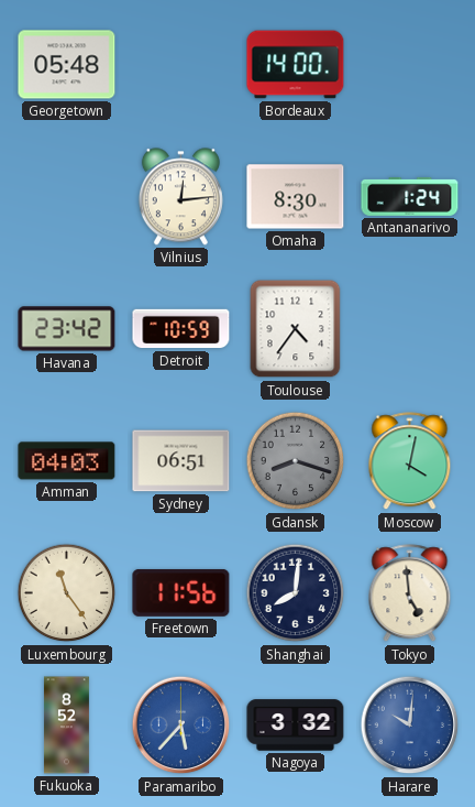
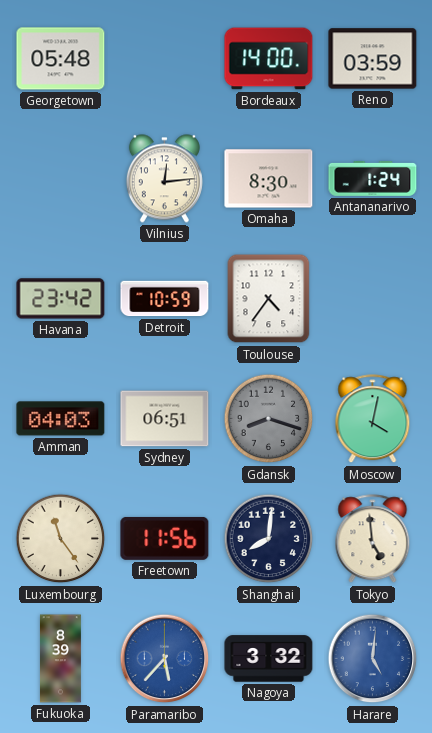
Reno: none -> 03:59
Fukuoka: 8:52 -> 8:39
Harare: 10:01 -> 5:01
